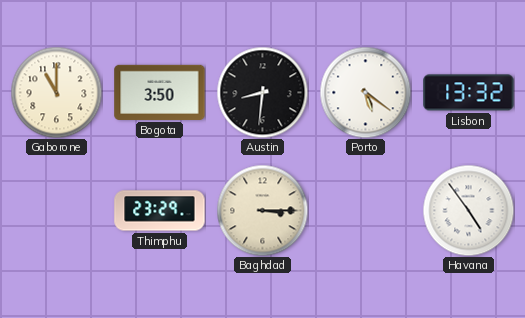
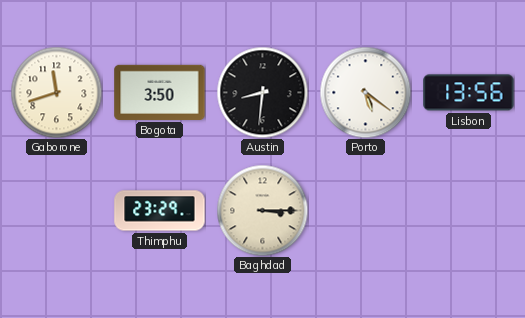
Gaborone: 11:00 -> 11:42
Lisbon: 13:32 -> 13:56
Havana: 4:54 -> none
